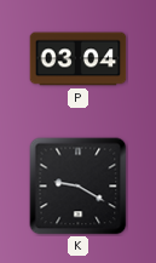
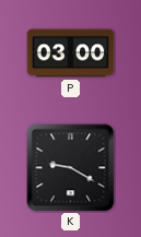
P: 03:04 -> 03:00
